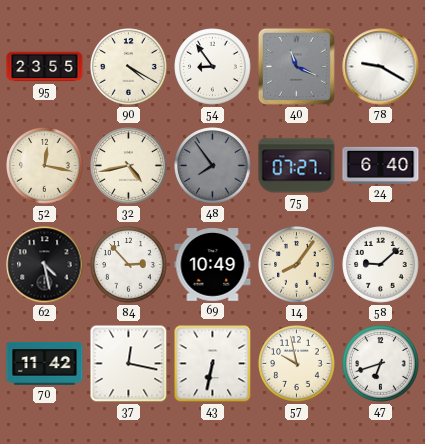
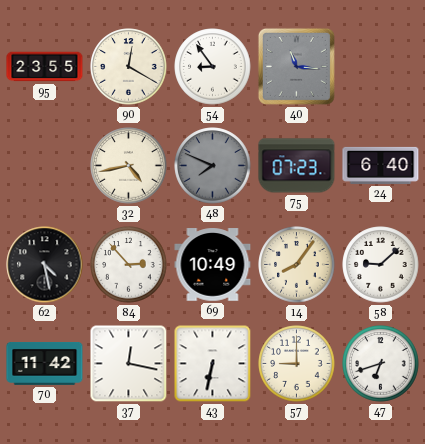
90: 4:20 -> 12:20
40: 11:19 -> 11:16
78: 9:20 -> none
52: 12:17 -> none
48: 7:54 -> 7:49
75: 07:27 -> 07:23
57: 9:58 -> 9:00
